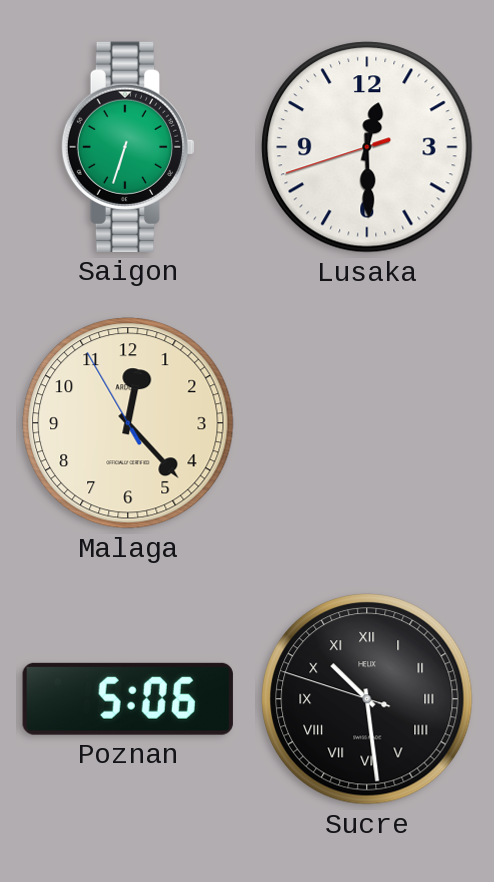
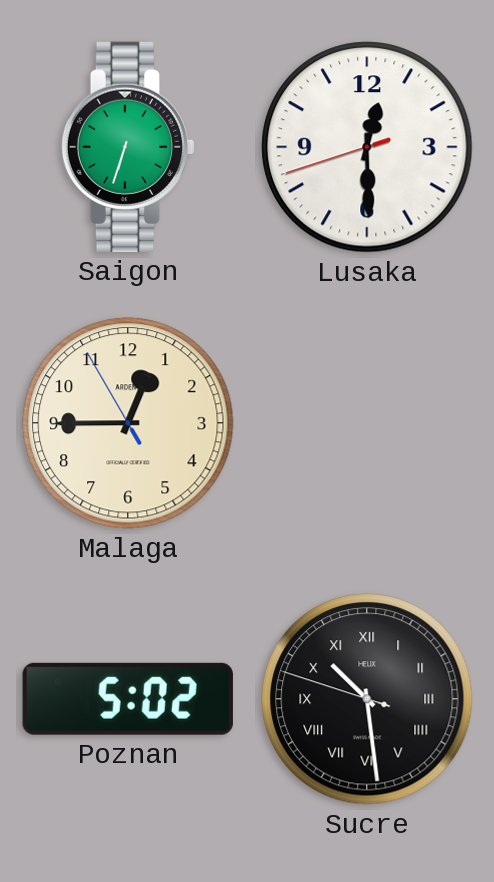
Malaga: 12:22 -> 12:44
Poznan: 5:06 -> 5:02
